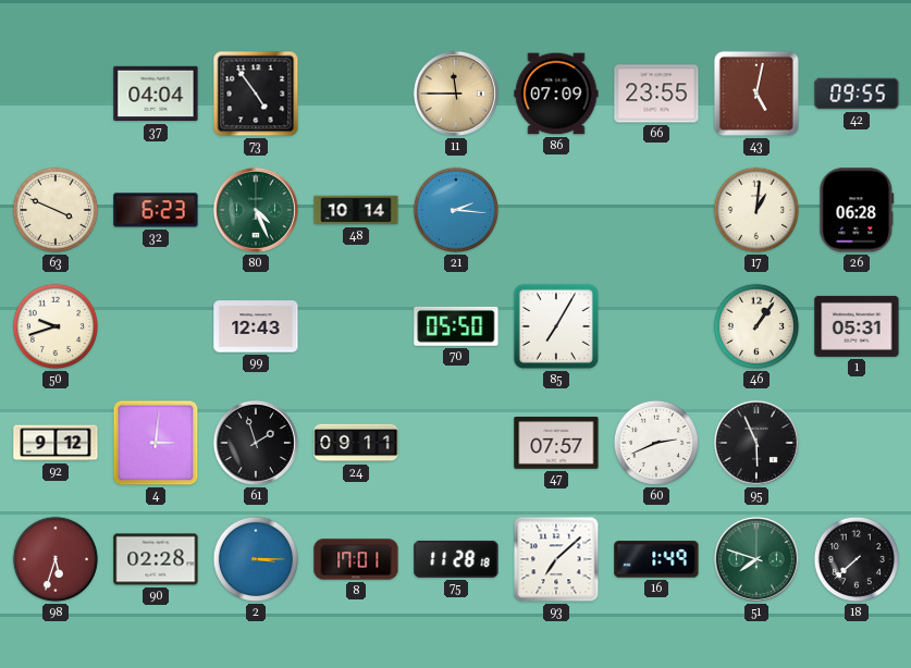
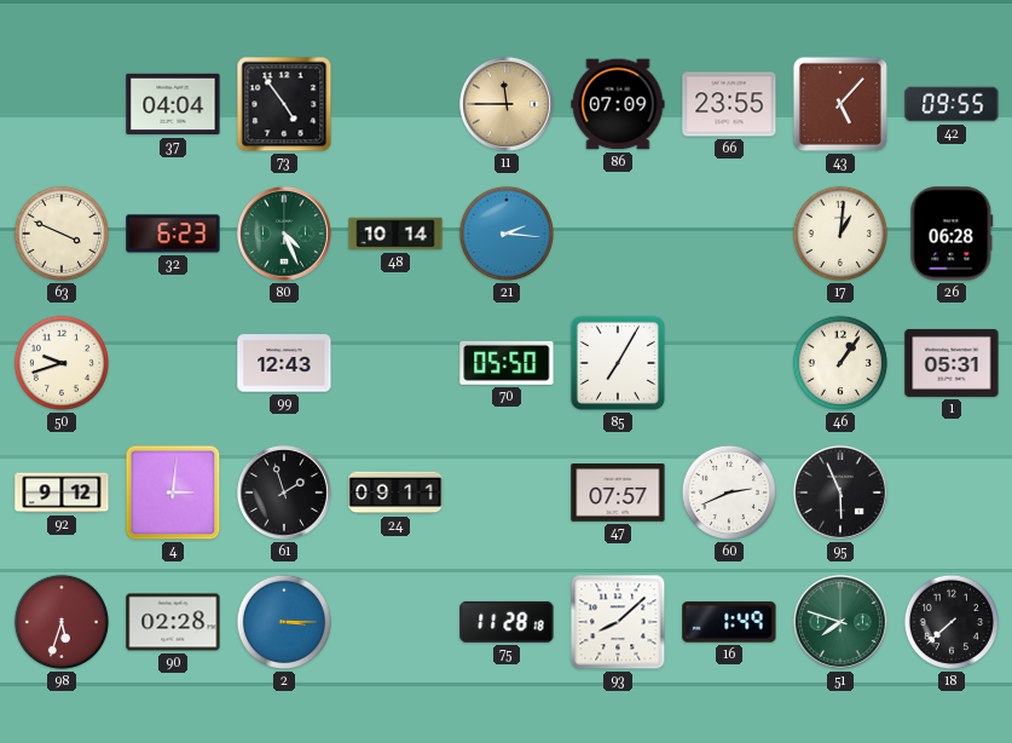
43: 5:02 -> 5:07
8: 17:01 -> none
93: 7:08 -> 8:08
